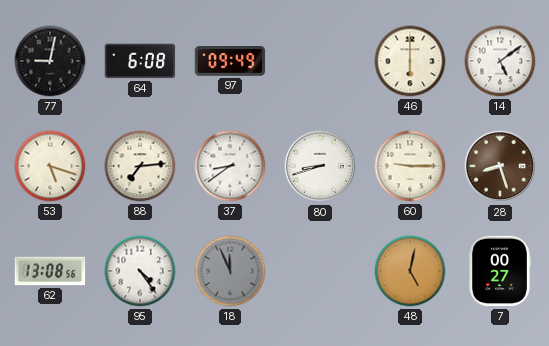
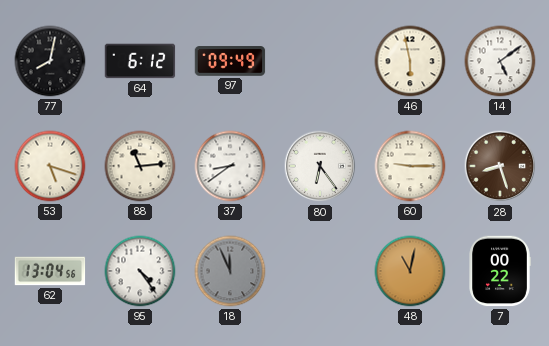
77: 9:02 -> 8:02
64: 6:08 -> 6:12
46: 6:00 -> 5:58
88: 7:14 -> 11:14
80: 8:42 -> 6:24
62: 13:08 -> 13:04
48: 5:02 -> 11:02
7: 00:27 -> 00:22
